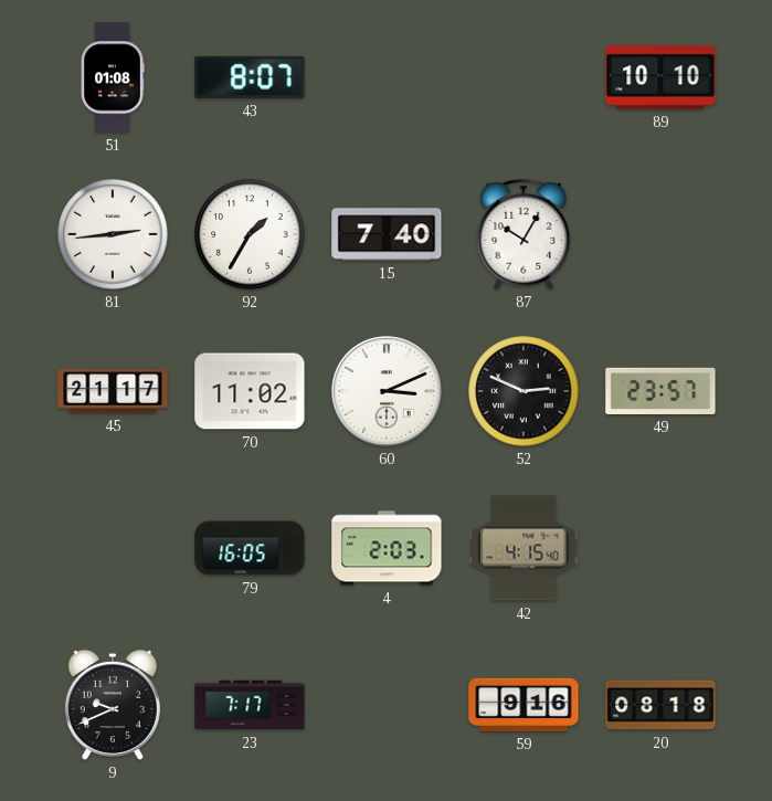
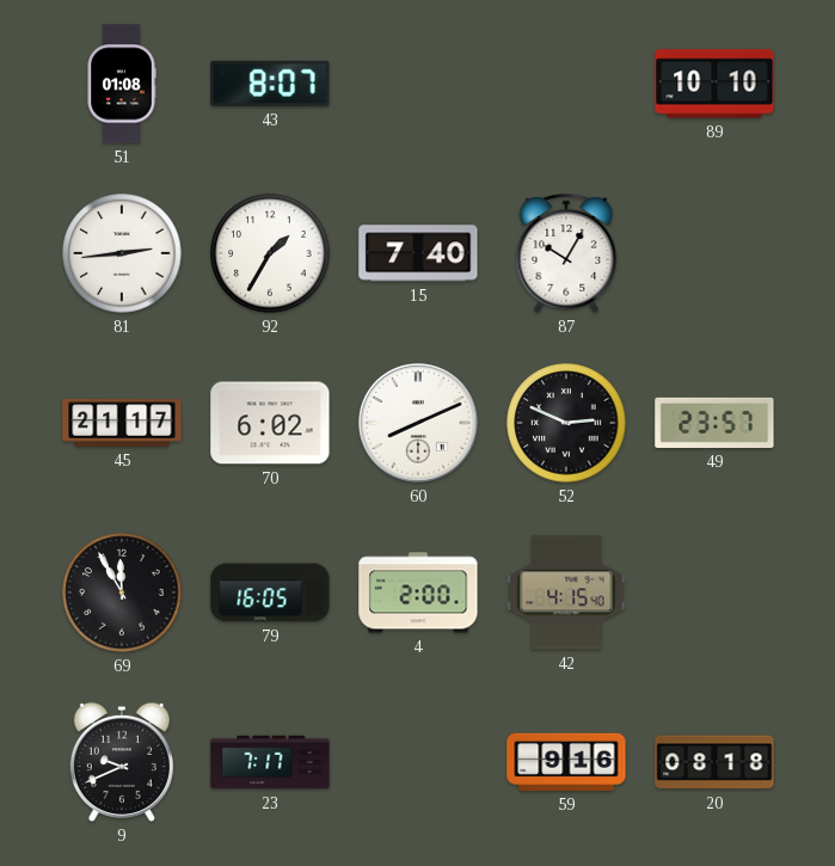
70: 11:02 -> 6:02
60: 3:11 -> 8:11
69: none -> 11:55
4: 2:03 -> 2:00
